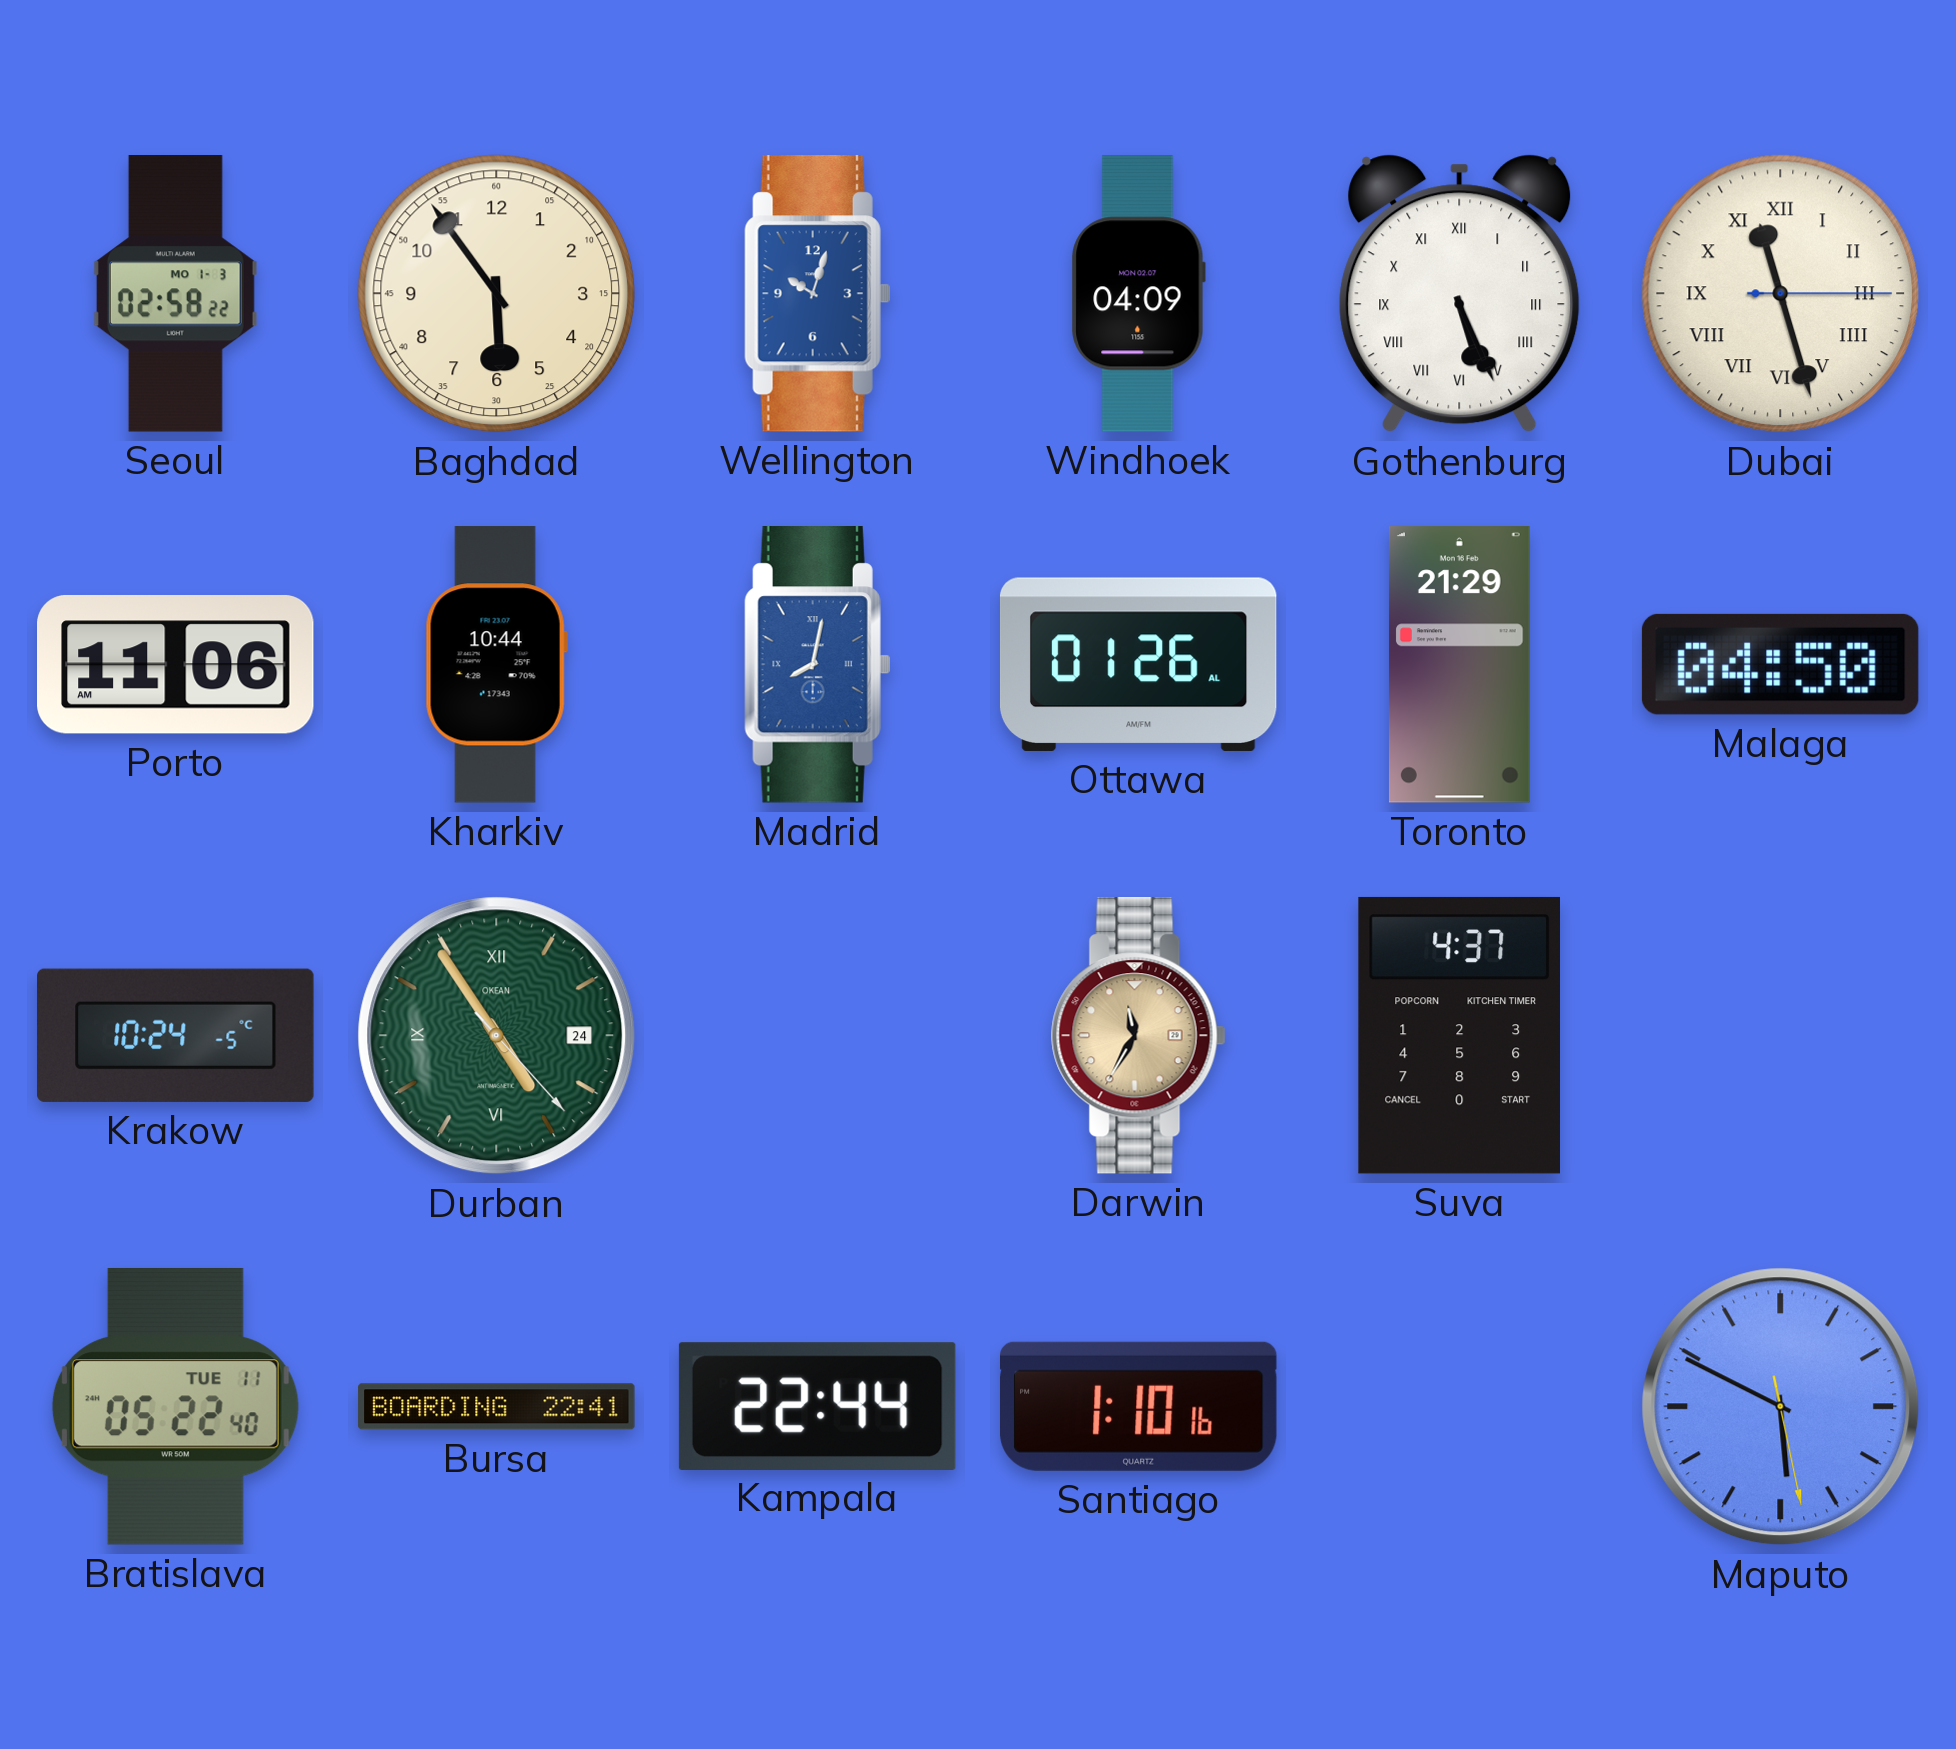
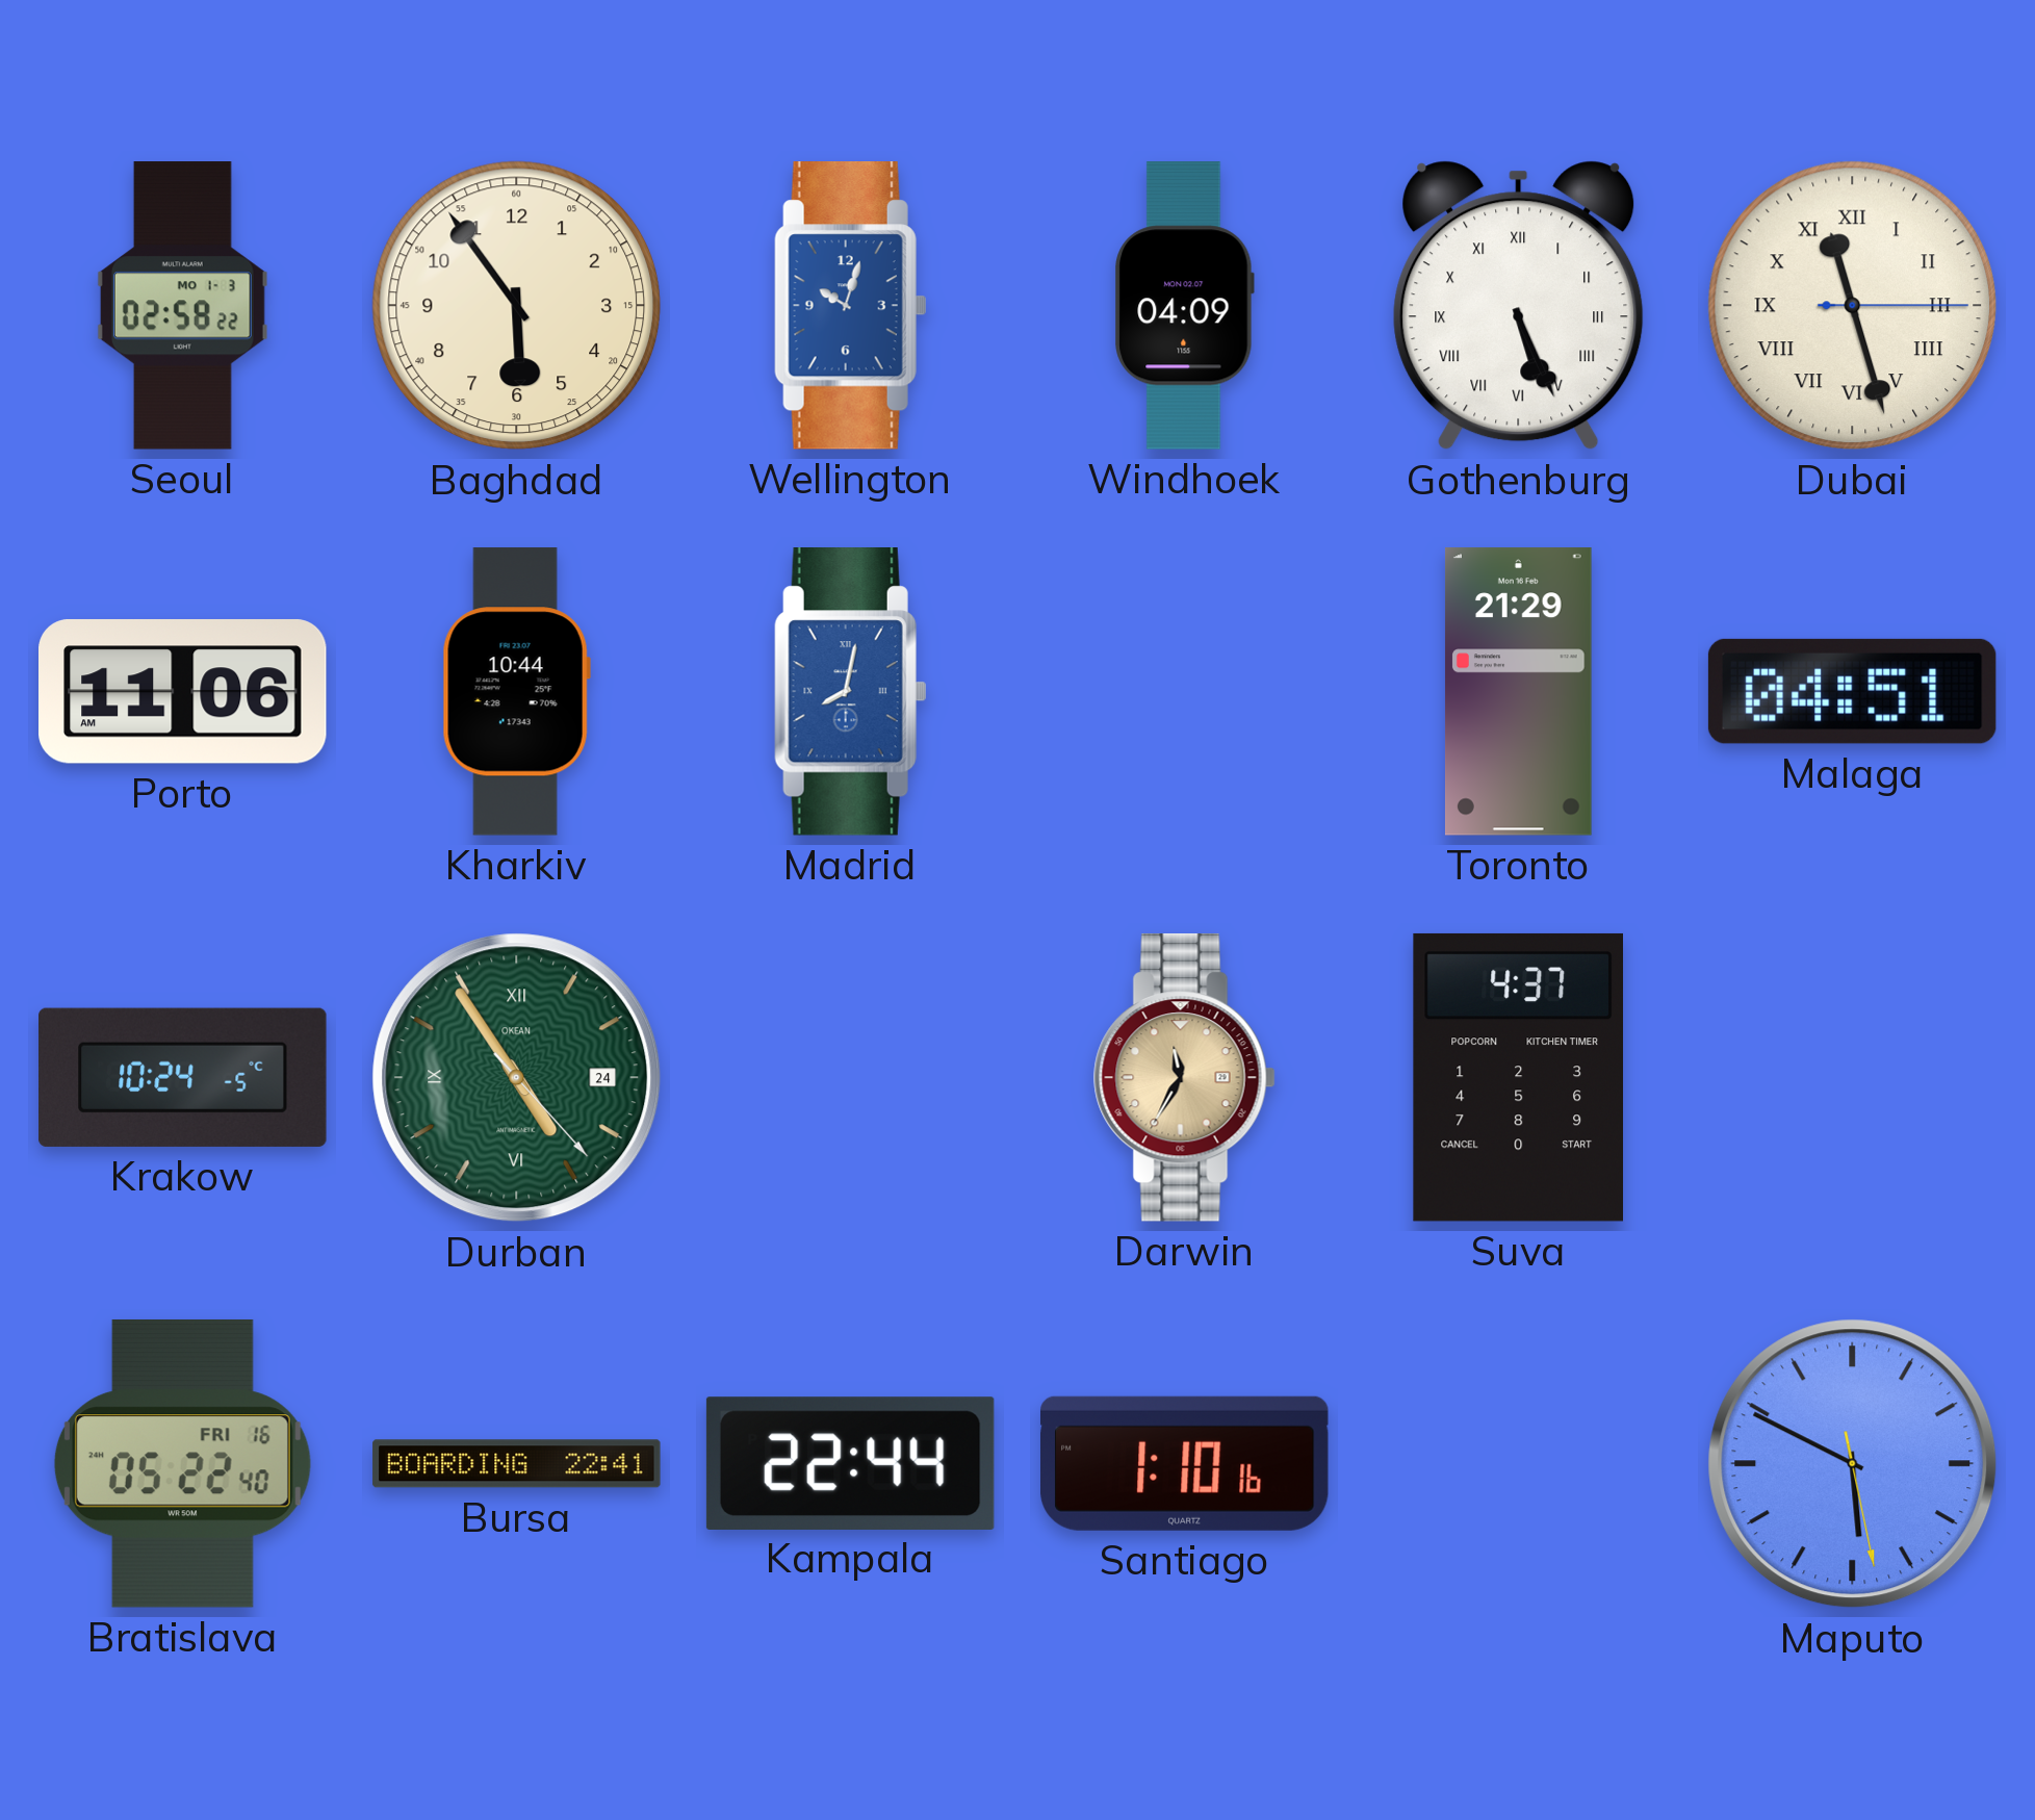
Ottawa: 01:26 -> none
Malaga: 04:50 -> 04:51
Bratislava date: TUE 11 -> FRI 16
